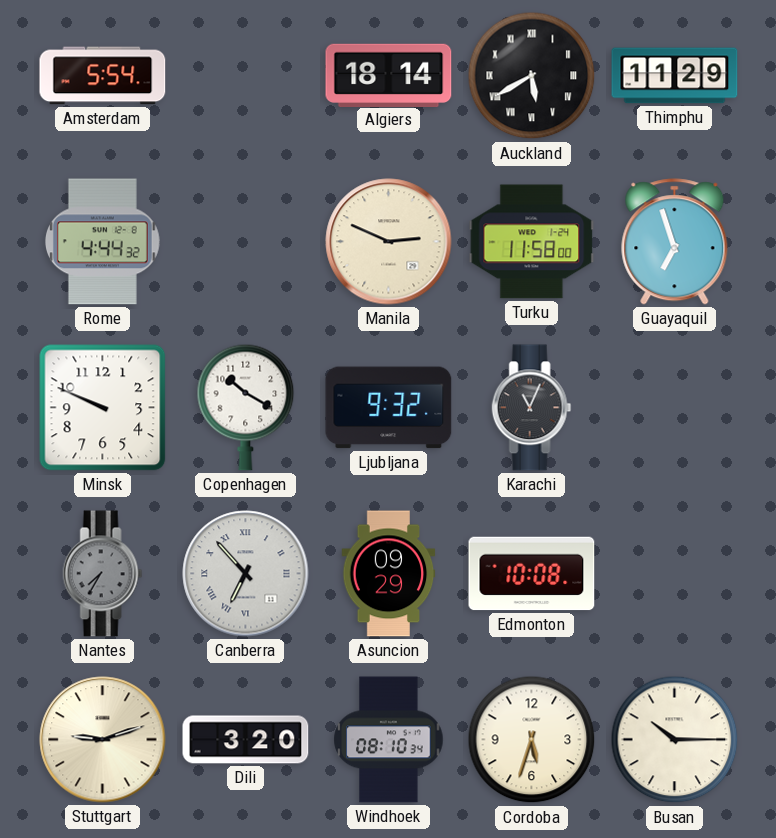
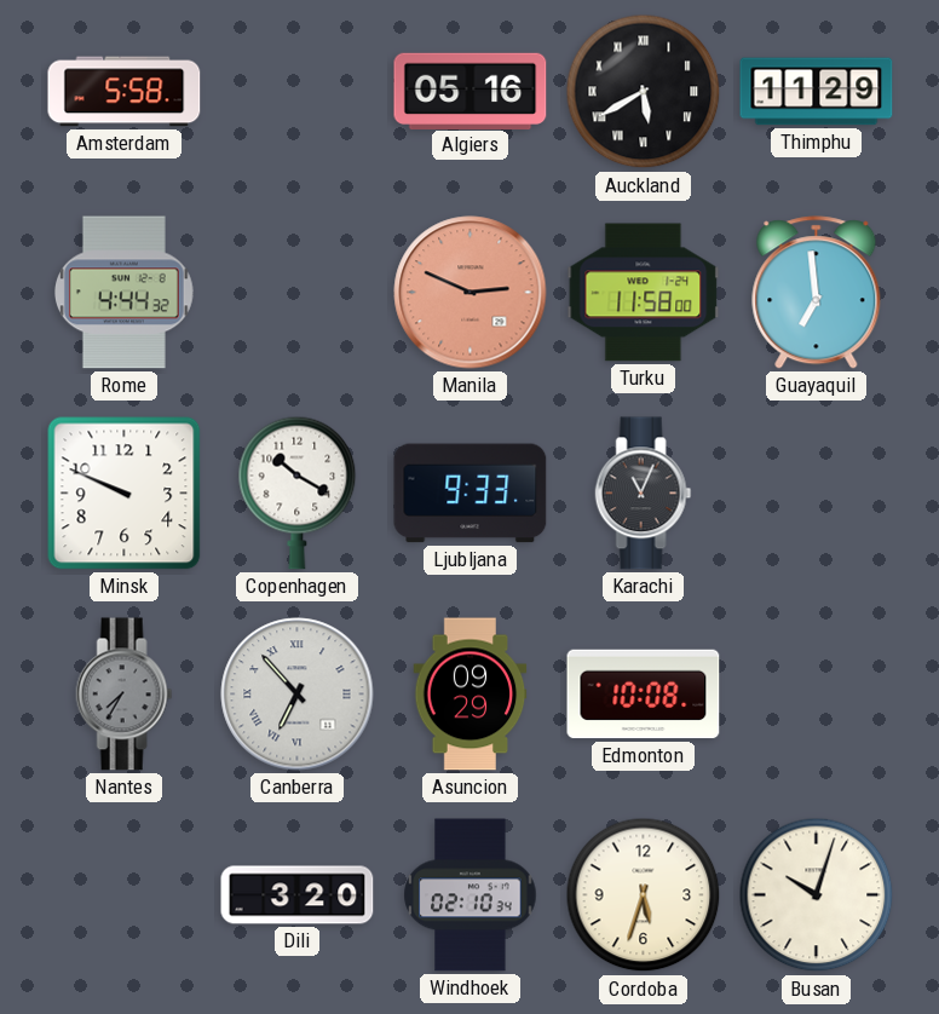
Amsterdam: 5:54 -> 5:58
Algiers: 18:14 -> 05:16
Manila dial: cream -> salmon
Guayaquil: 6:57 -> 6:59
Ljubljana: 9:32 -> 9:33
Stuttgart: 9:12 -> none
Windhoek: 08:10 -> 02:10
Busan: 10:15 -> 10:03
